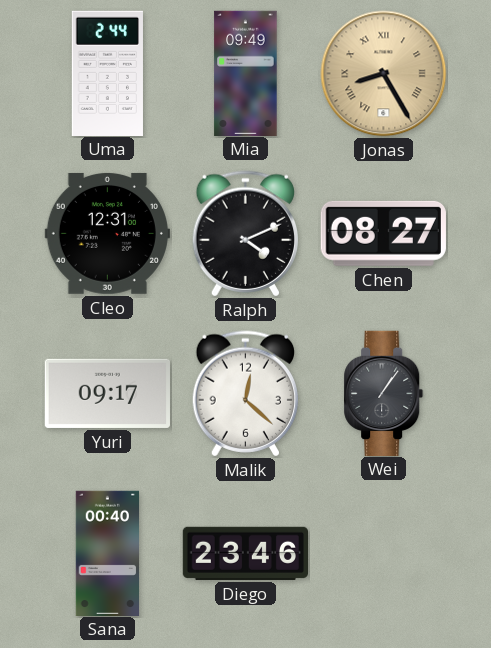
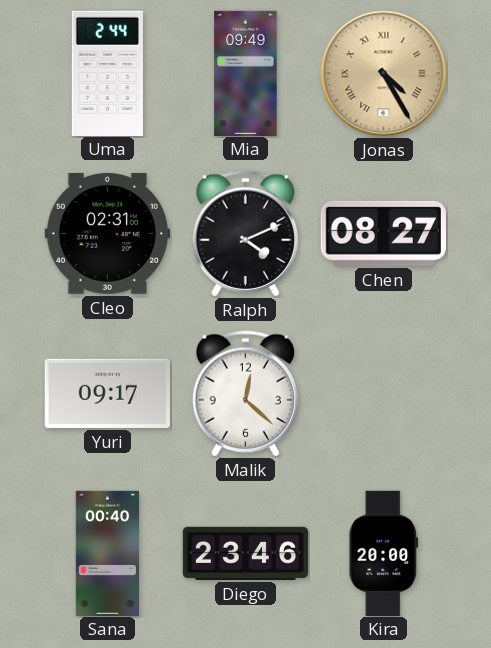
Jonas: 8:25 -> 4:25
Cleo: 12:31 -> 02:31
Wei: 1:06 -> none
Kira: none -> 20:00
